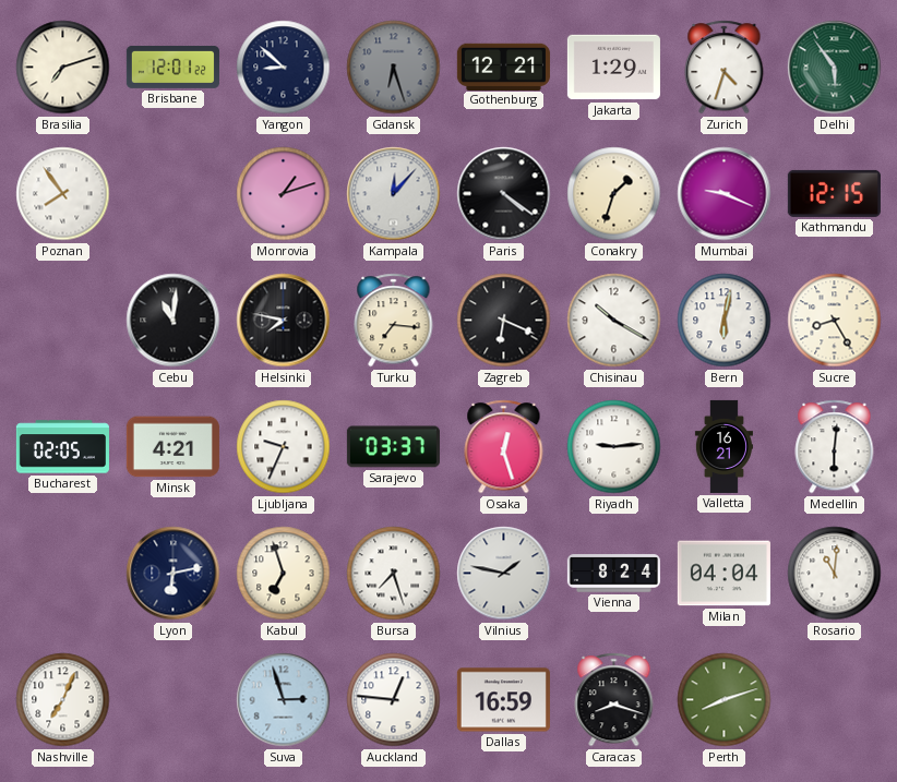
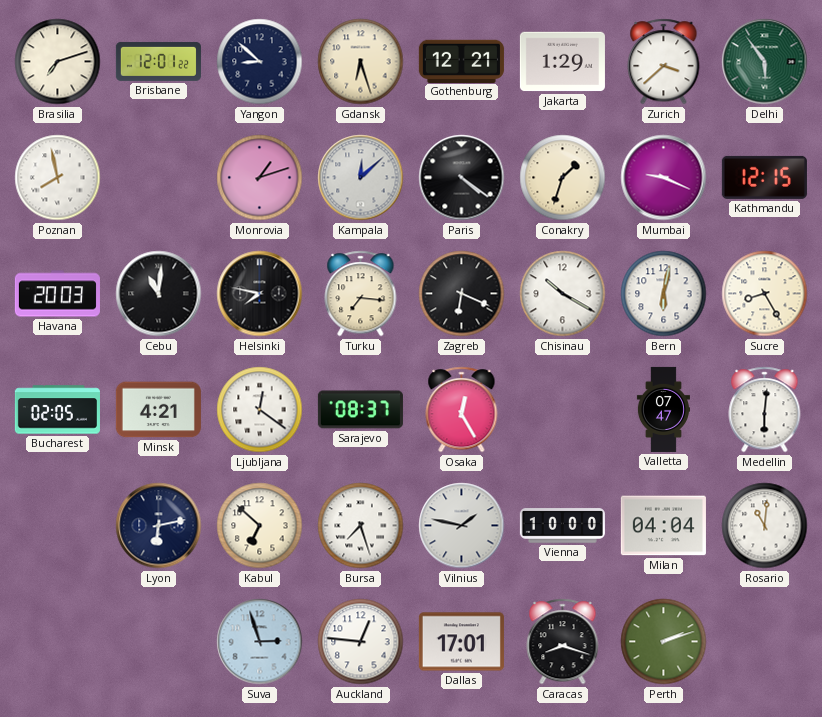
Gdansk dial: grey -> cream
Zurich: 4:33 -> 3:38
Poznan: 7:54 -> 7:58
Kampala: 12:07 -> 12:08
Havana: none -> 20:03
Ljubljana: 9:34 -> 12:21
Sarajevo: 03:37 -> 08:37
Osaka: 12:27 -> 12:25
Riyadh: 9:14 -> none
Valletta: 16:21 -> 07:47
Kabul: 6:57 -> 6:52
Vienna: 8:24 -> 10:00
Nashville: 7:04 -> none
Dallas: 16:59 -> 17:01
Perth: 8:12 -> 2:12
